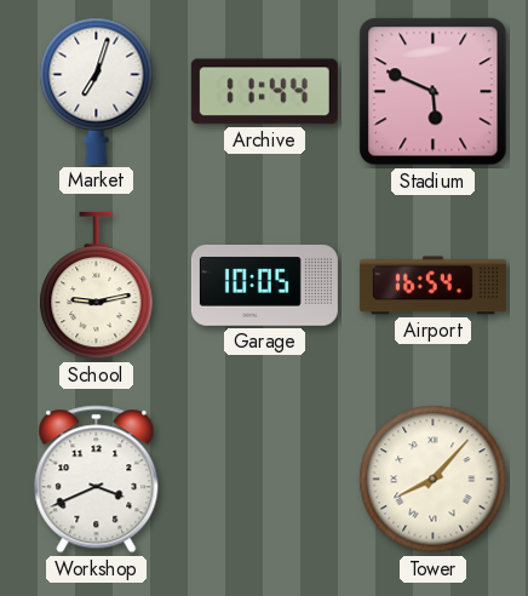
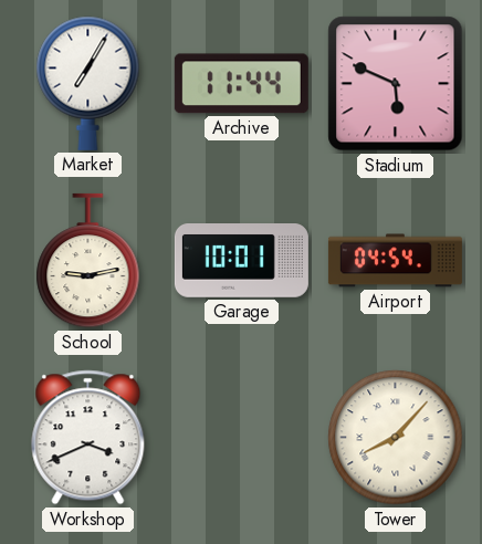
Market: 7:03 -> 7:05
Garage: 10:05 -> 10:01
Airport: 16:54 -> 04:54
